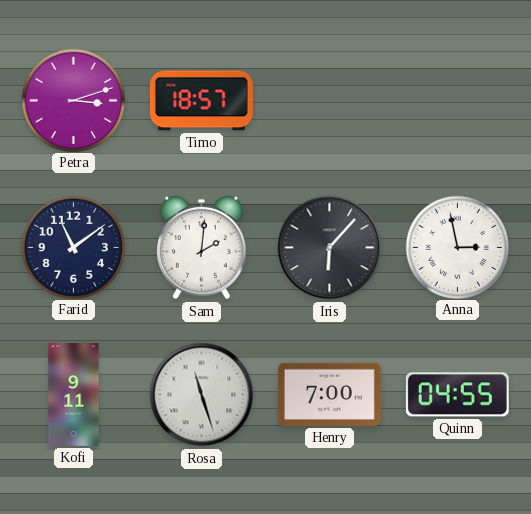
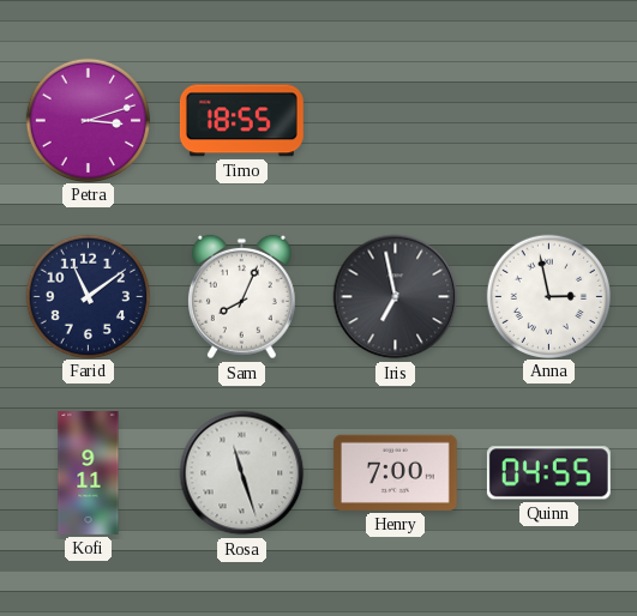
Timo: 18:57 -> 18:55
Sam: 2:01 -> 8:04
Iris: 6:07 -> 6:58
